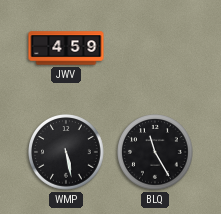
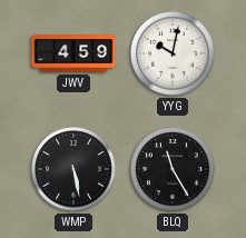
YYG: none -> 10:02
